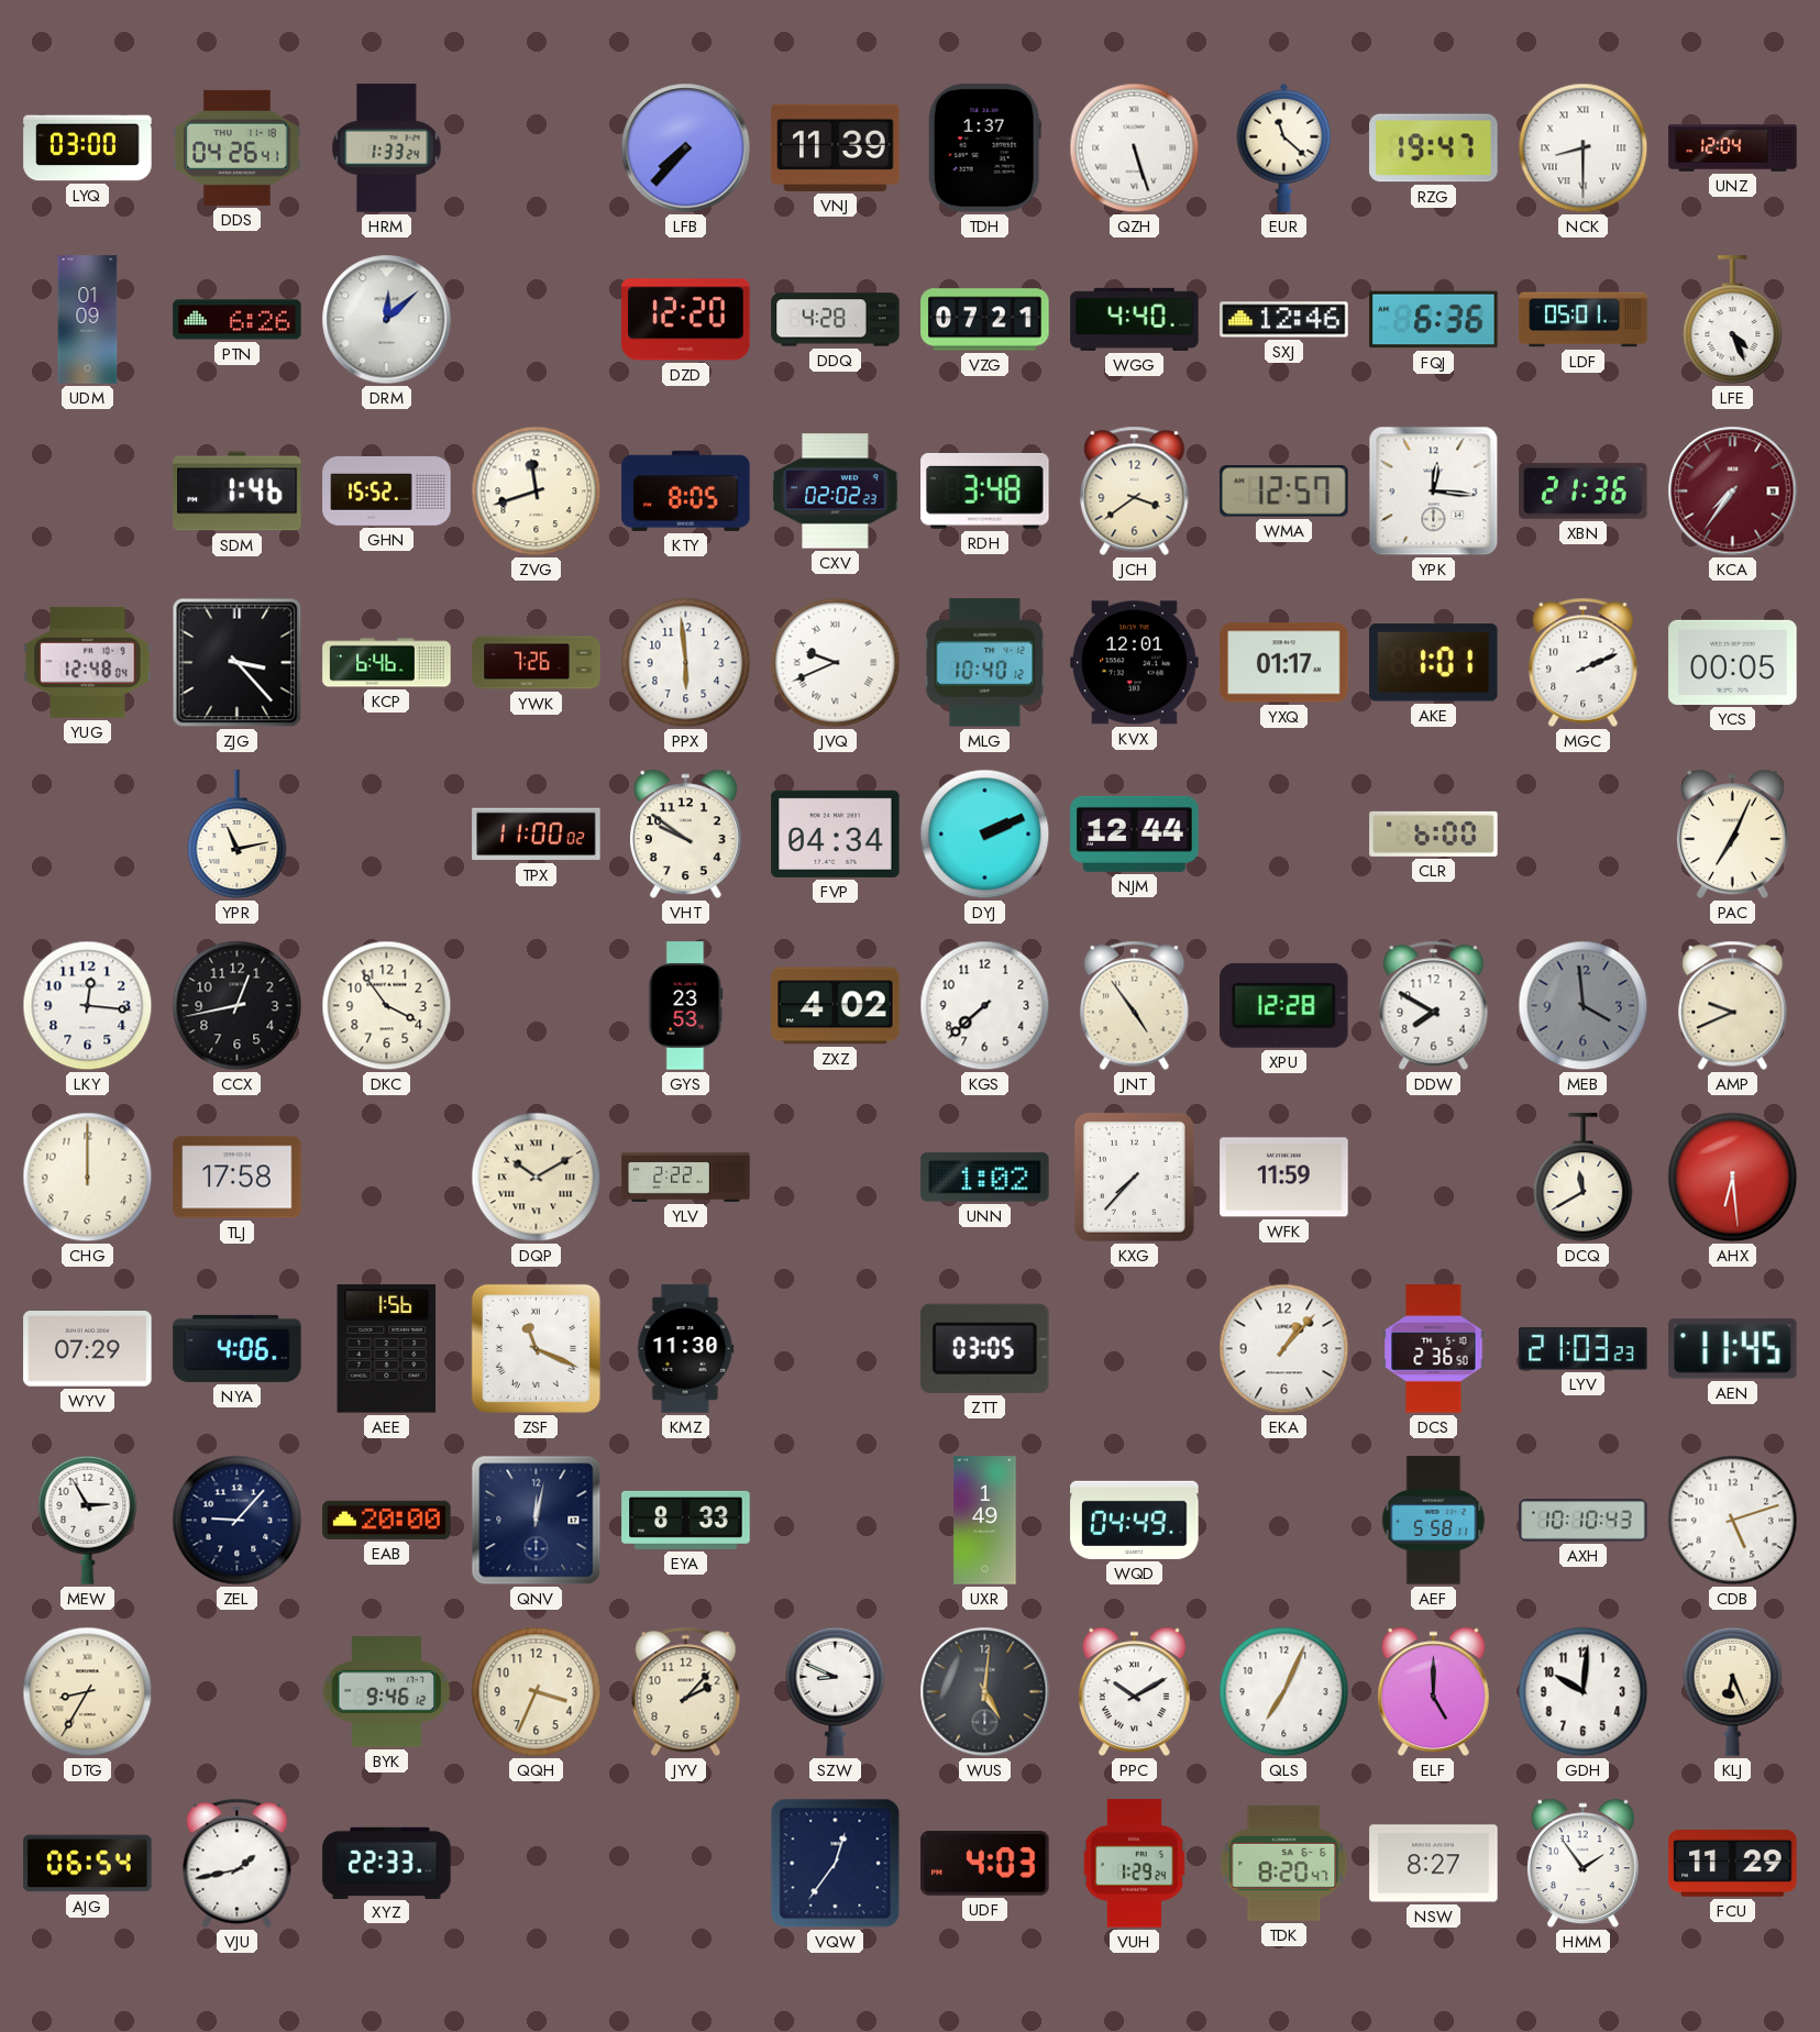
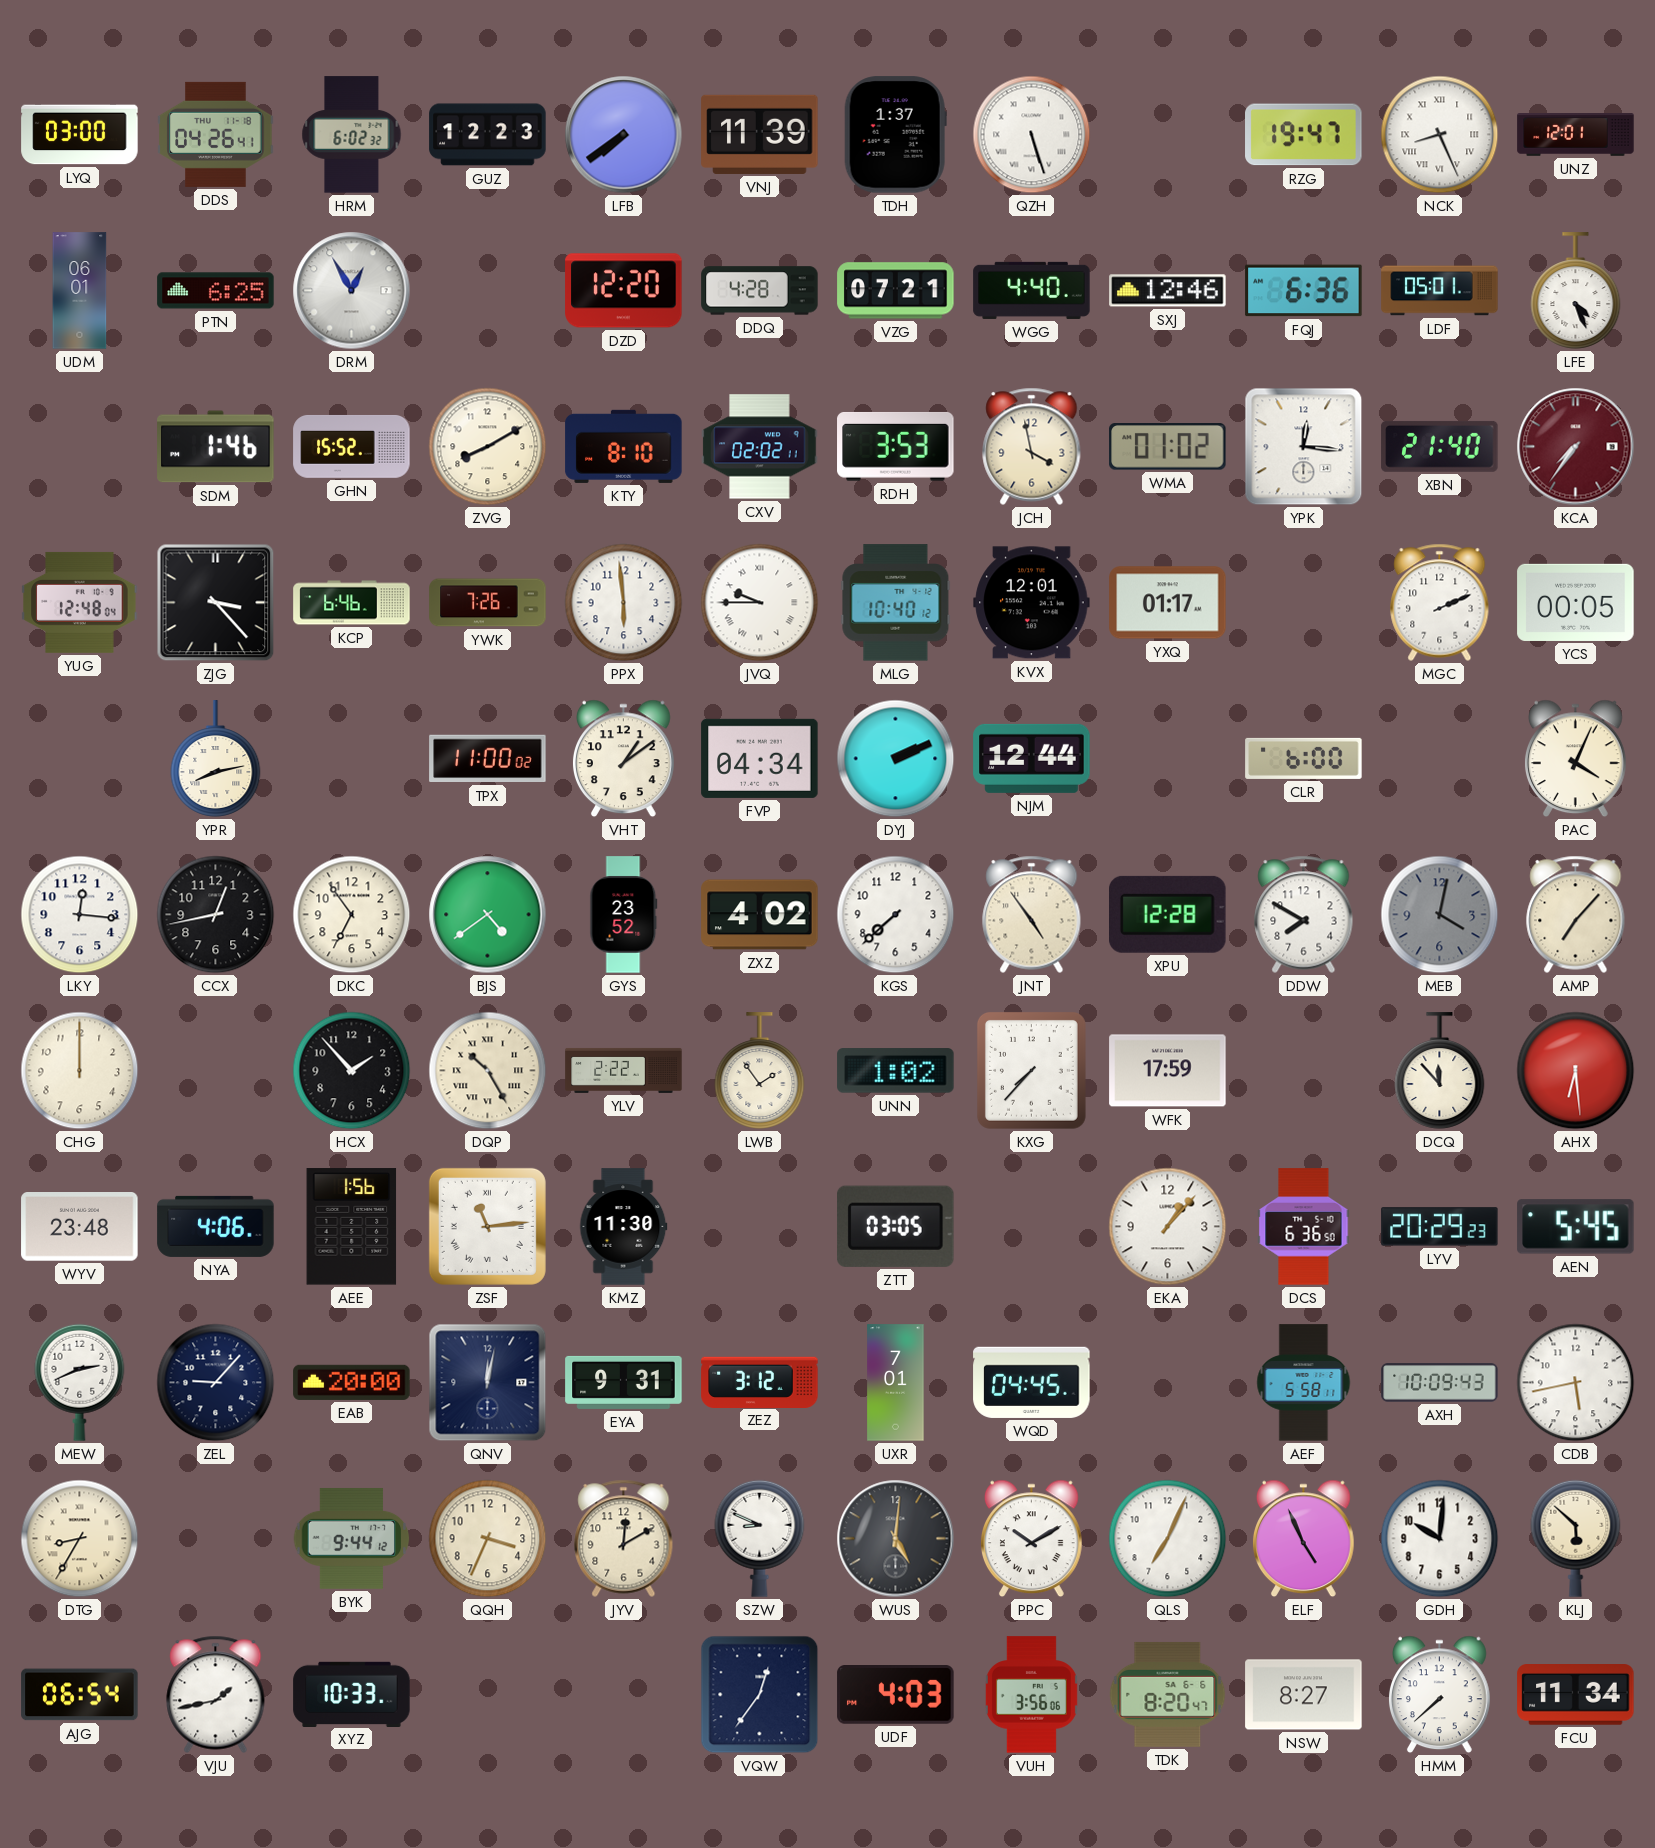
HRM: 1:33 -> 6:02
GUZ: none -> 12:23
LFB: 7:37 -> 7:39
EUR: 11:22 -> none
NCK: 8:30 -> 8:26
UNZ: 12:04 -> 12:01
UDM: 01:09 -> 06:01
PTN: 6:26 -> 6:25
DRM: 12:08 -> 12:55
ZVG: 11:42 -> 8:10
KTY: 8:05 -> 8:10
CXV: 02:02:23 -> 02:02:11
RDH: 3:48 -> 3:53
JCH: 3:39 -> 3:58
WMA: 12:57 -> 01:02
XBN: 21:36 -> 21:40
JVQ: 9:41 -> 9:45
AKE: 1:01 -> none
YPR: 11:13 -> 8:13
VHT: 9:51 -> 1:09
PAC: 7:04 -> 4:04
DKC: 3:54 -> 6:54
BJS: none -> 4:39
GYS: 23:53 -> 23:52
MEB: 3:59 -> 4:02
AMP: 9:41 -> 7:07
TLJ: 17:58 -> none
HCX: none -> 1:53
DQP: 10:10 -> 10:25
LWB: none -> 1:54
WFK: 11:59 -> 17:59
DCQ: 11:40 -> 11:53
WYV: 07:29 -> 23:48
ZSF: 11:19 -> 11:14
DCS: 2:36 -> 6:36
LYV: 21:03 -> 20:29
AEN: 11:45 -> 5:45
MEW: 2:55 -> 2:41
EYA: 8:33 -> 9:31
ZEZ: none -> 3:12
UXR: 1:49 -> 7:01
WQD: 04:49 -> 04:45
AXH: 10:10 -> 10:09
CDB: 5:12 -> 5:43
BYK: 9:46 -> 9:44
JYV: 2:07 -> 12:10
ELF: 5:00 -> 4:56
KLJ: 6:26 -> 5:52
XYZ: 22:33 -> 10:33
VUH: 1:29 -> 3:56
HMM: 1:54 -> 7:38
FCU: 11:29 -> 11:34
